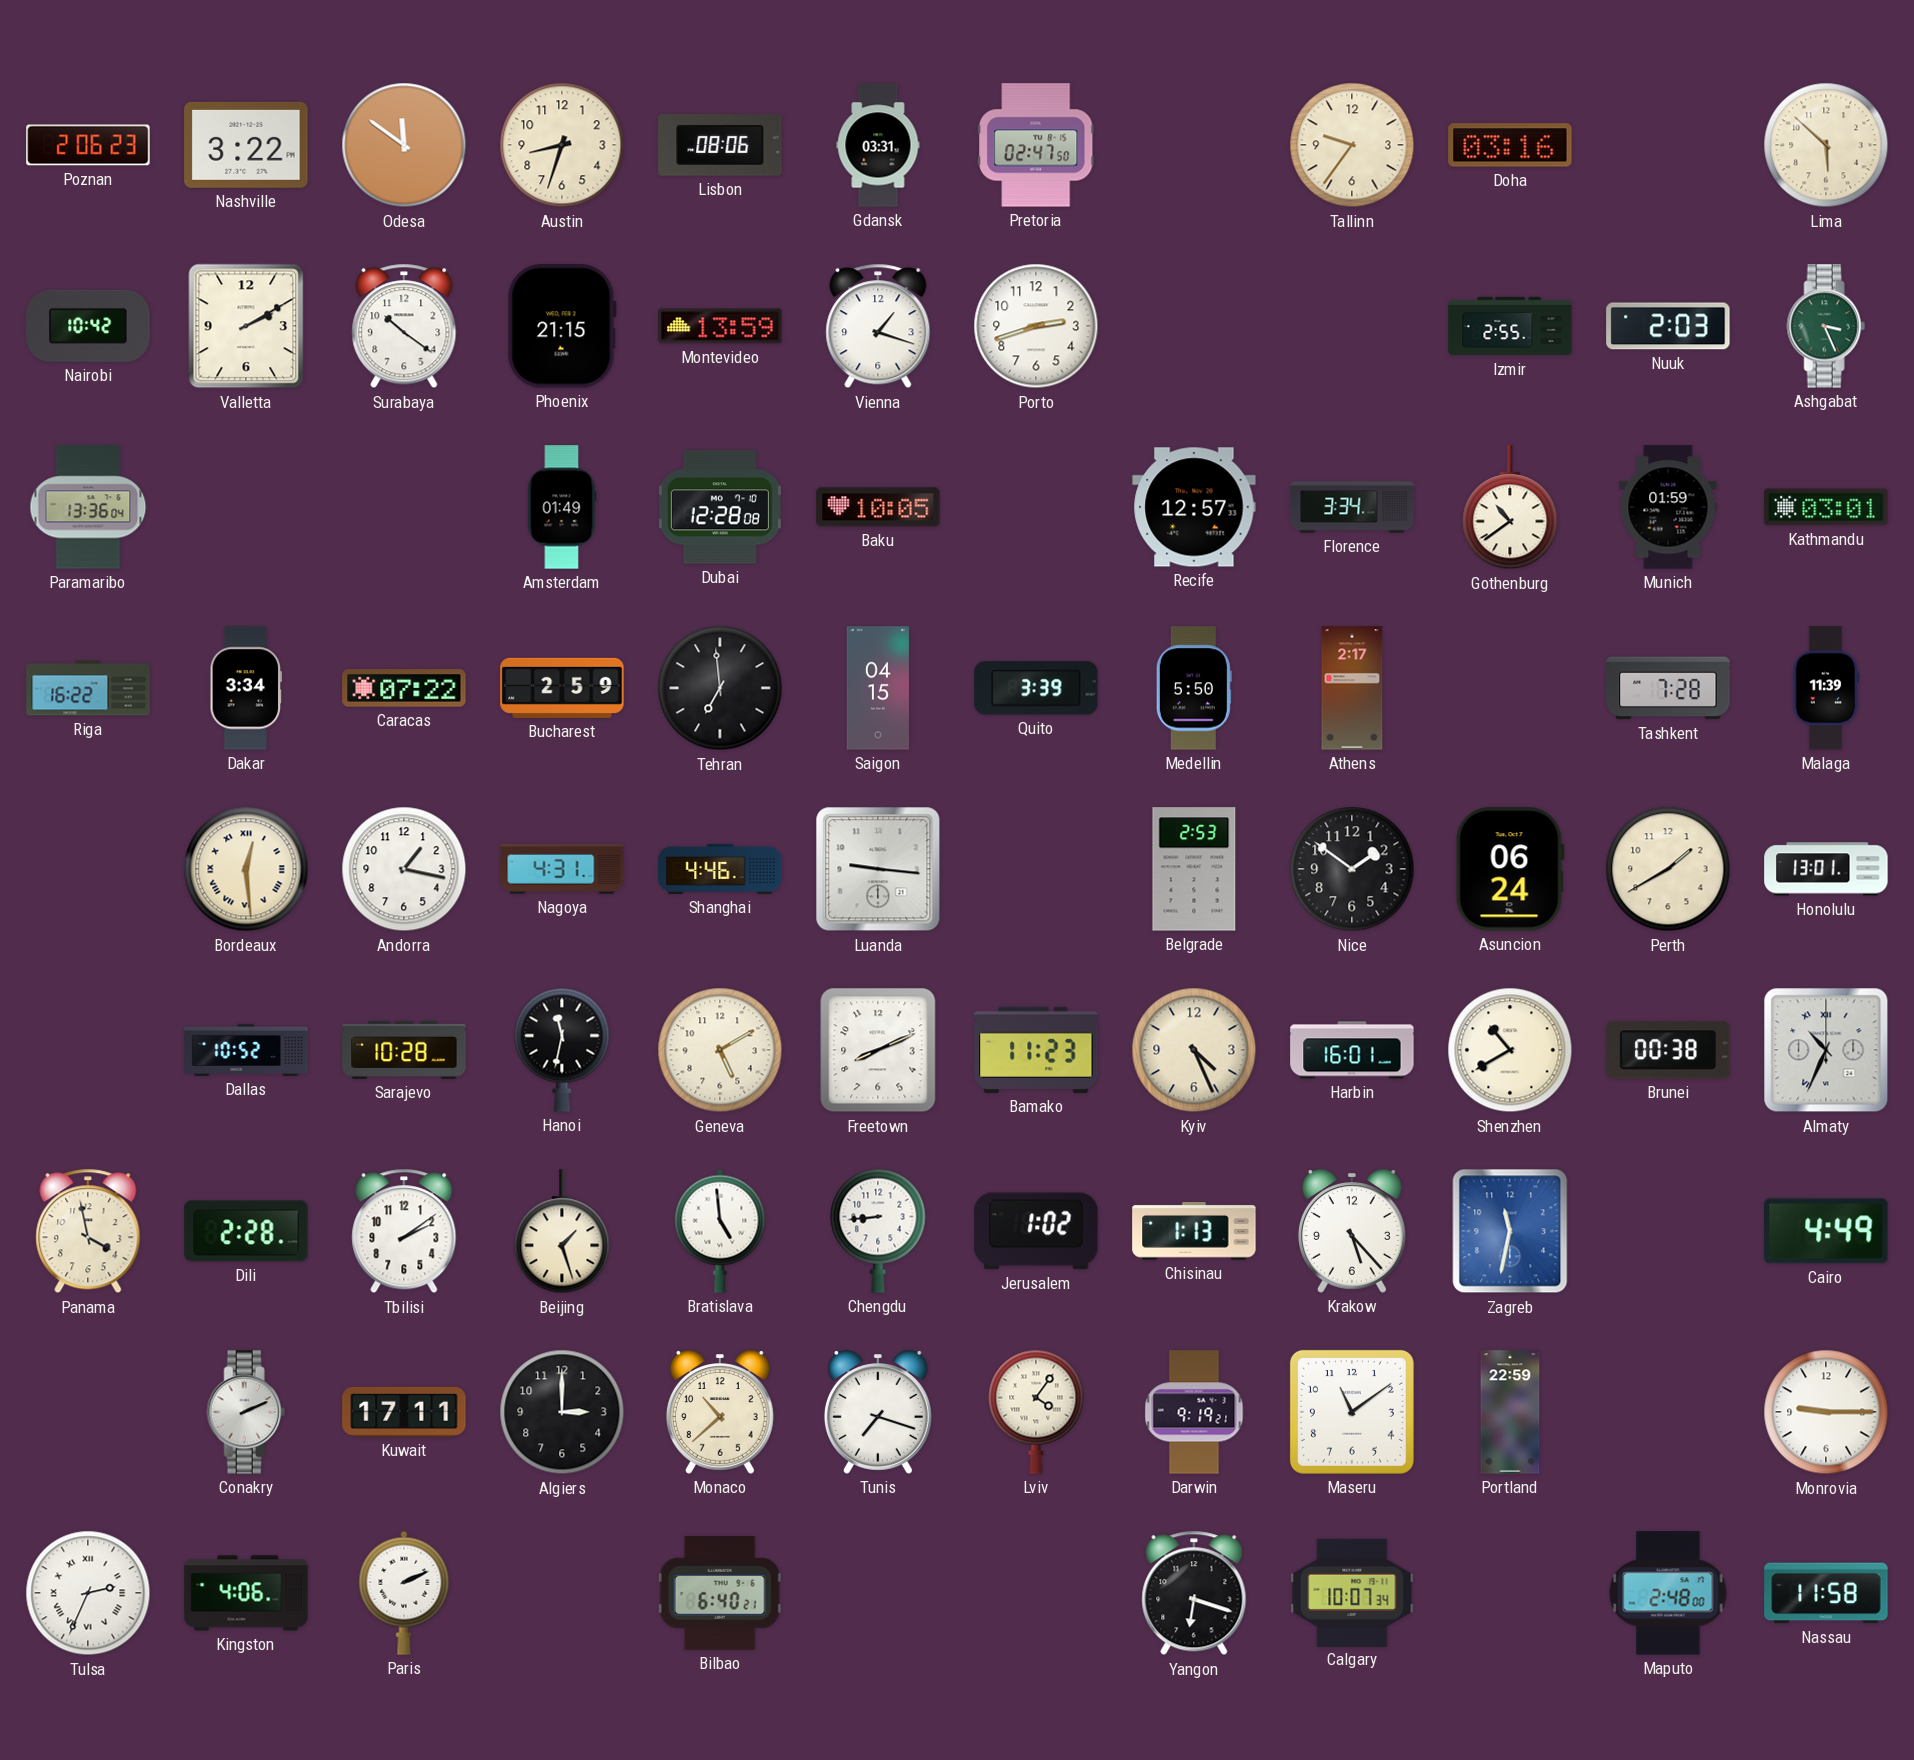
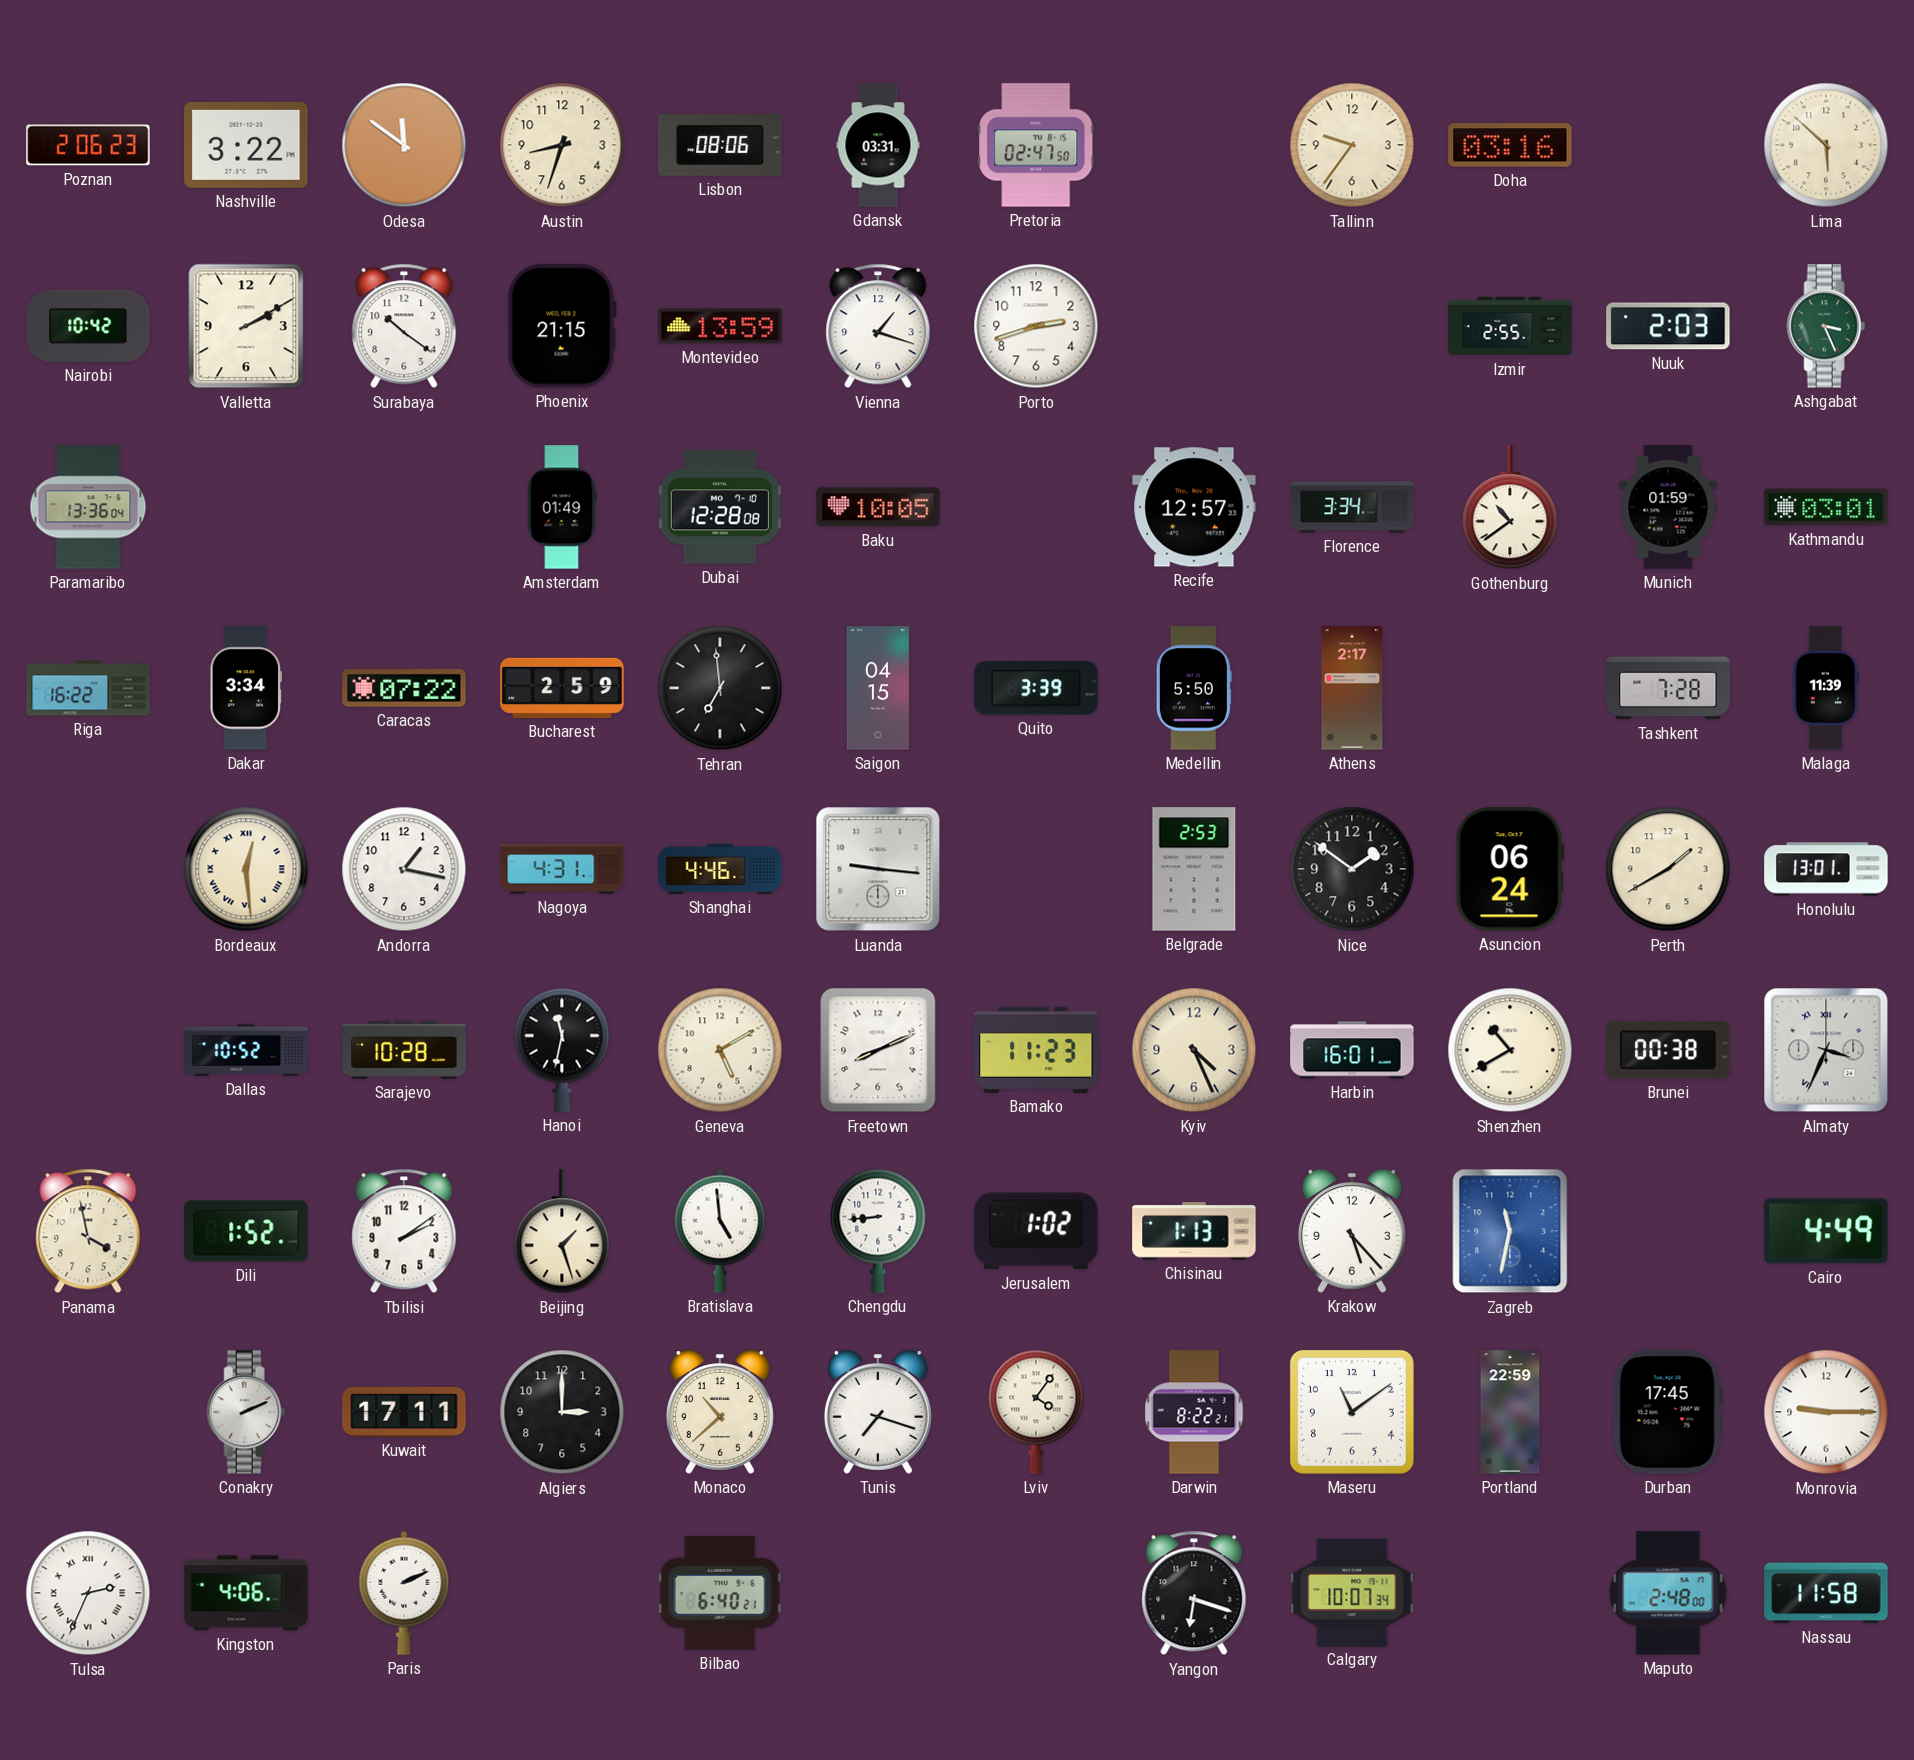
Almaty: 10:34 -> 3:34
Dili: 2:28 -> 1:52
Darwin: 9:19 -> 8:22
Durban: none -> 17:45
